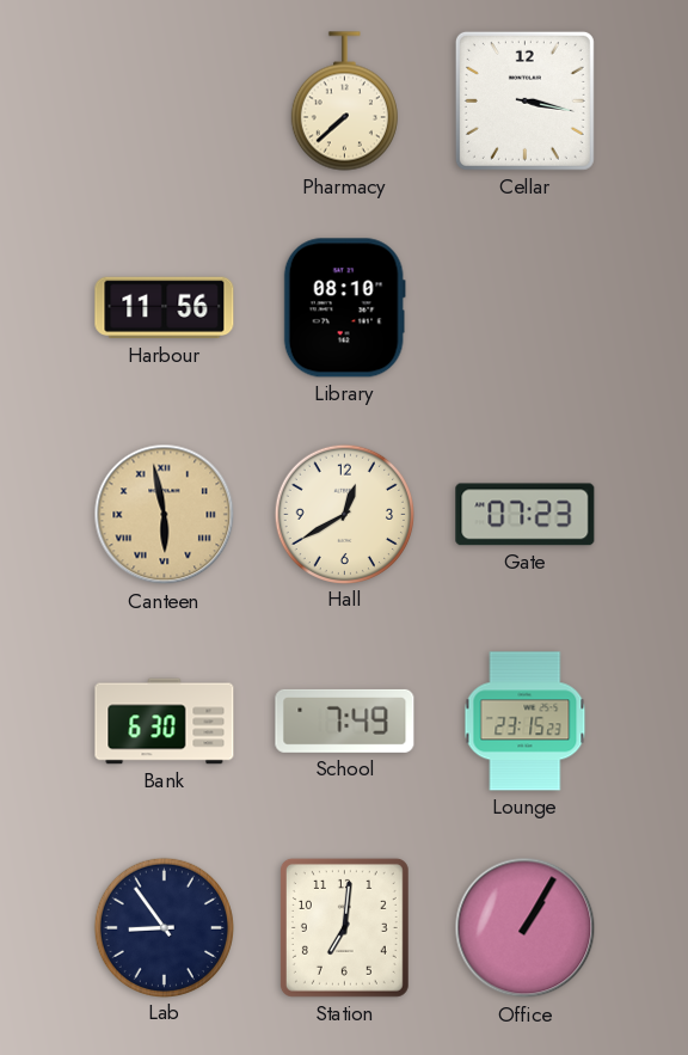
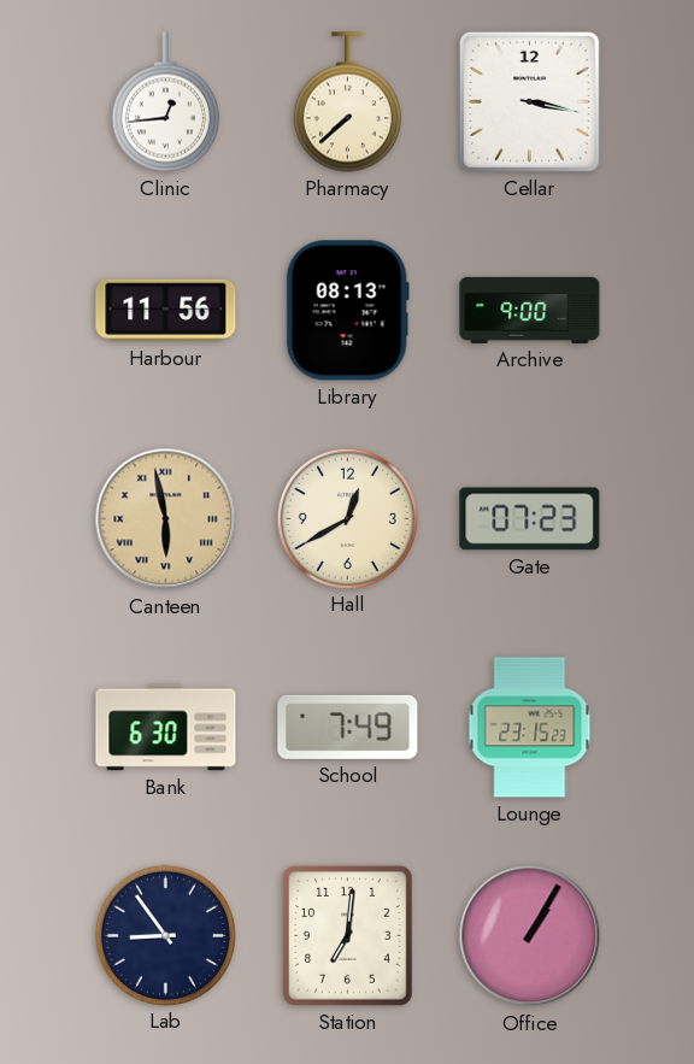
Clinic: none -> 12:44
Library: 08:10 -> 08:13
Archive: none -> 9:00
